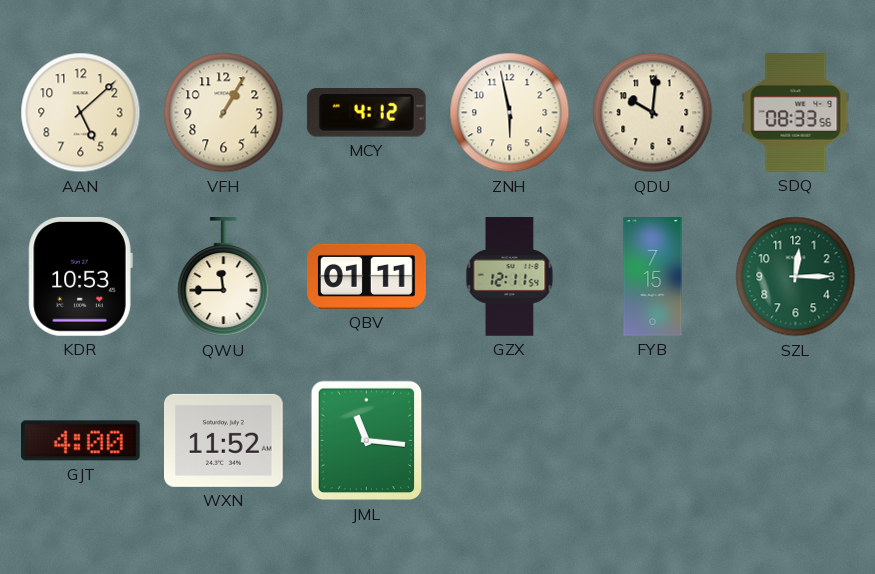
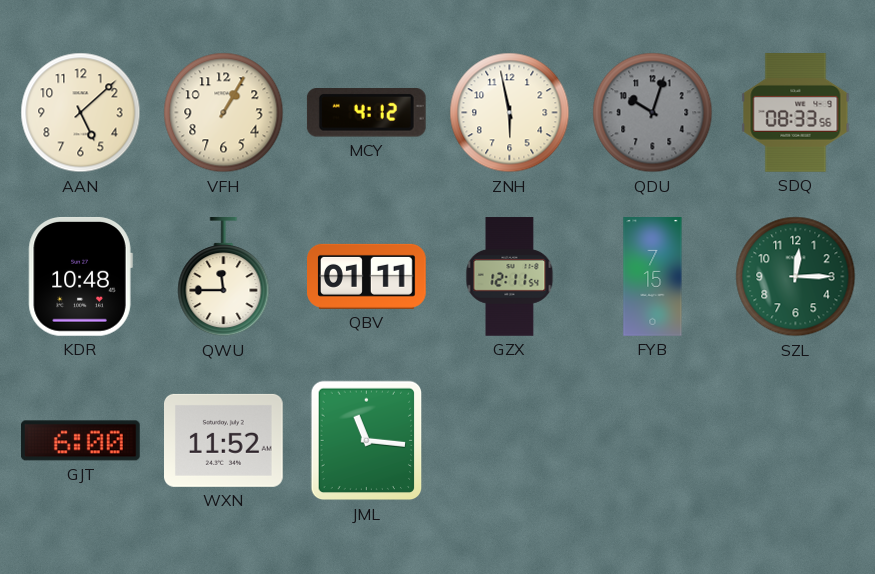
QDU: 10:01 -> 10:03
QDU dial: cream -> grey
KDR: 10:53 -> 10:48
GJT: 4:00 -> 6:00
